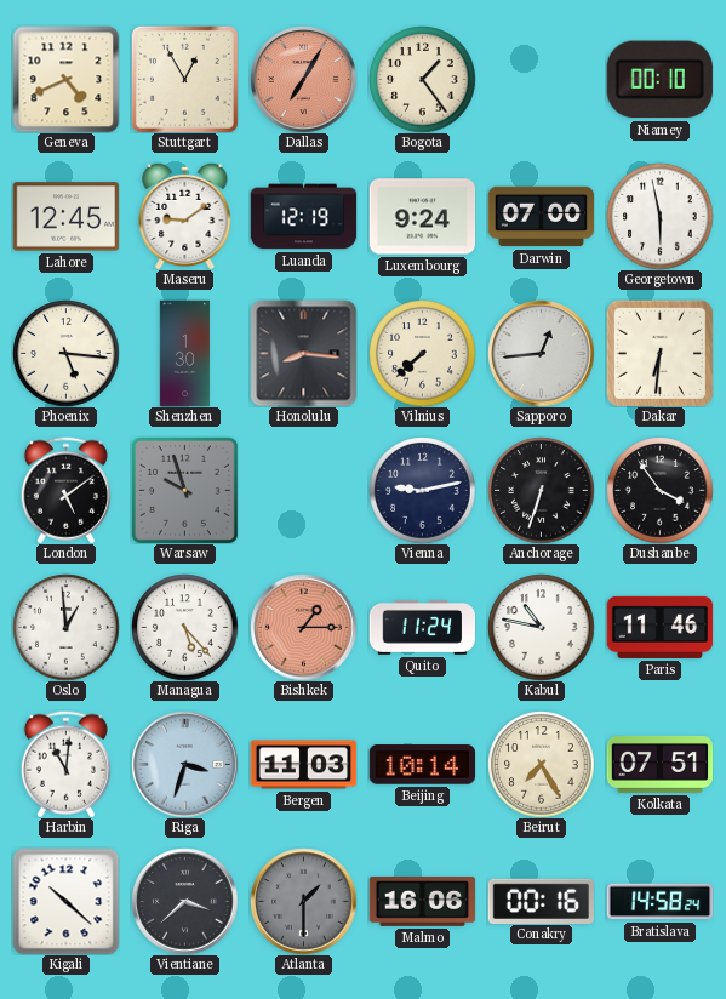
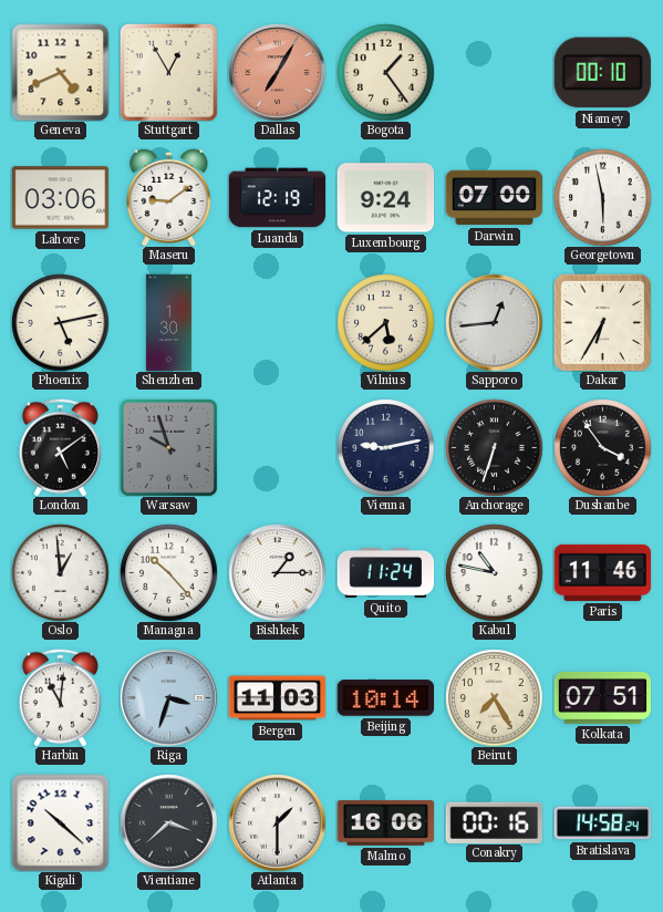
Lahore: 12:45 -> 03:06
Phoenix: 5:16 -> 5:13
Honolulu: 8:16 -> none
Vilnius: 7:38 -> 5:38
Dakar: 6:31 -> 6:35
Managua: 5:23 -> 10:23
Bishkek dial: salmon -> white
Atlanta dial: grey -> white
